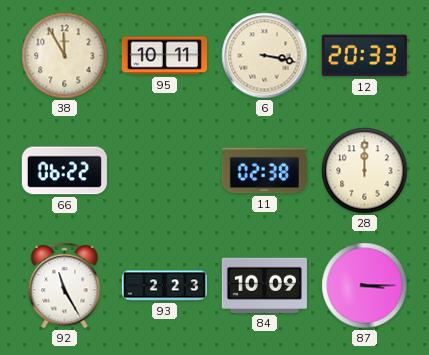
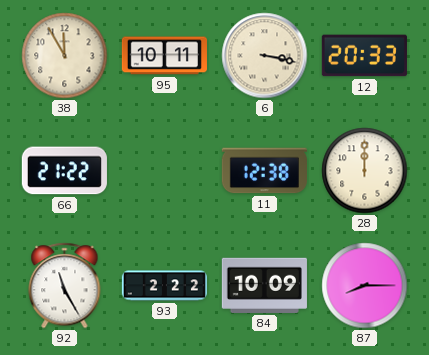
66: 06:22 -> 21:22
11: 02:38 -> 12:38
93: 2:23 -> 2:22
87: 3:15 -> 8:15
